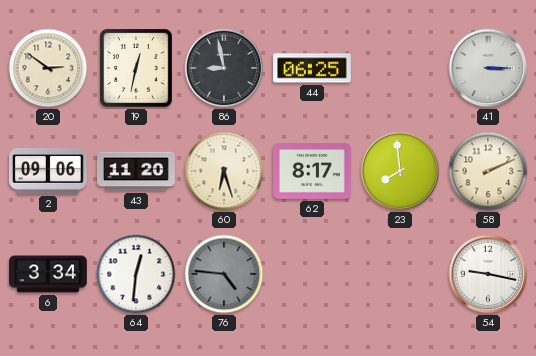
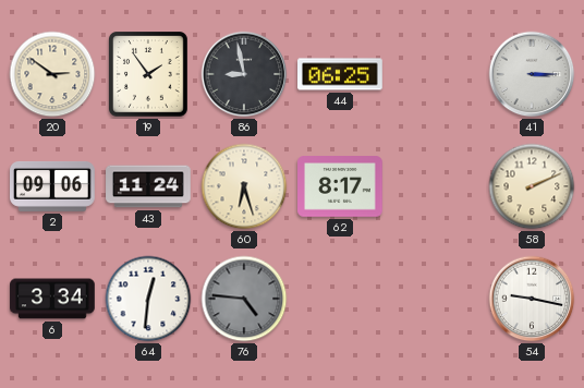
19: 12:32 -> 1:54
43: 11:20 -> 11:24
23: 7:59 -> none
